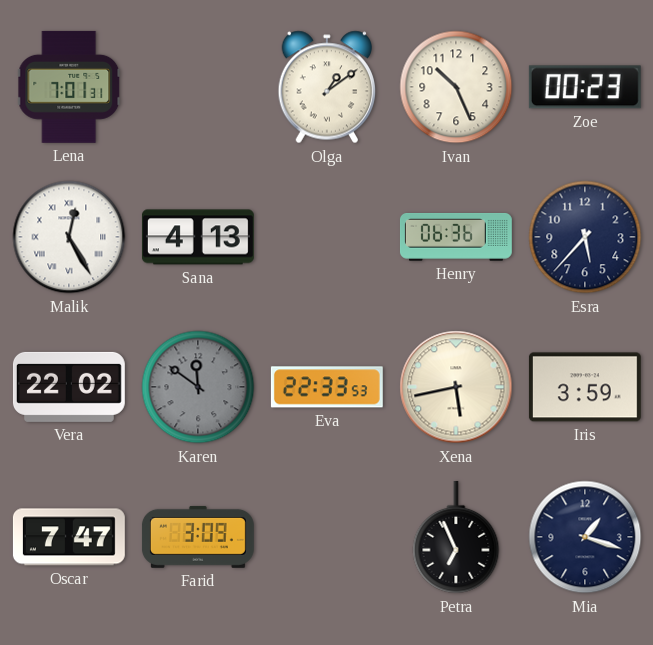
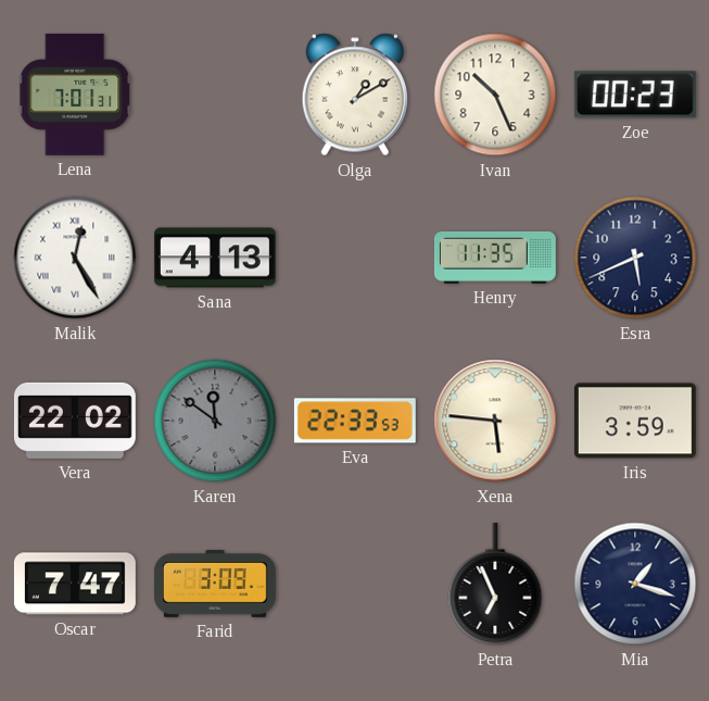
Olga: 1:09 -> 1:10
Henry: 06:36 -> 11:35
Esra: 5:37 -> 5:41
Xena: 5:43 -> 5:46
